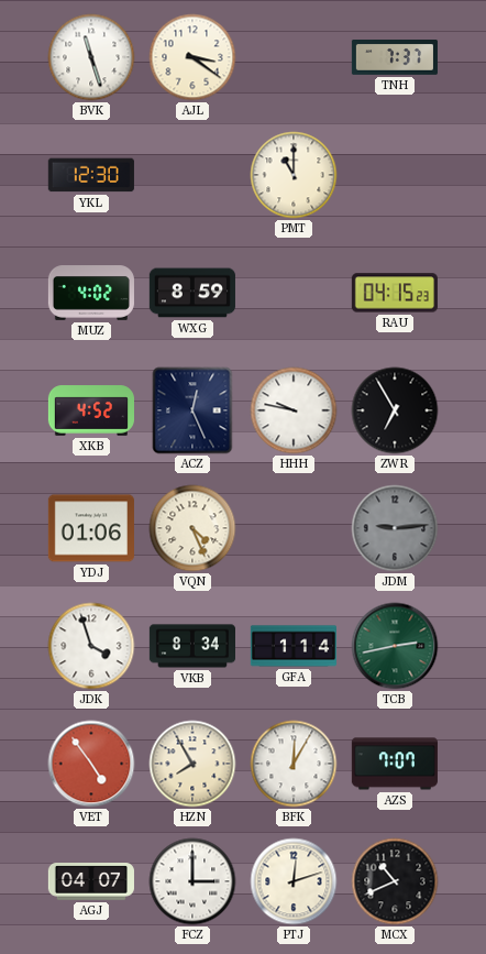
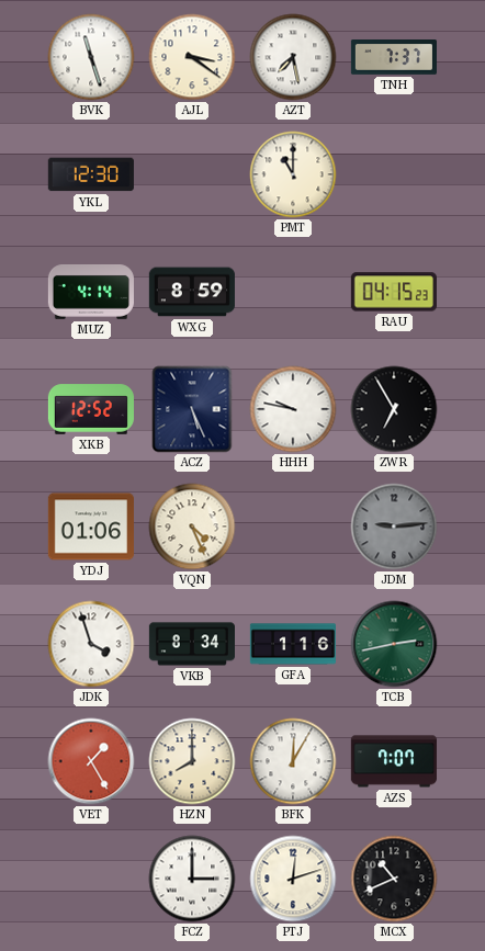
AZT: none -> 7:28
MUZ: 4:02 -> 4:14
XKB: 4:52 -> 12:52
ACZ: 12:26 -> 5:26
GFA: 1:14 -> 1:16
VET: 4:54 -> 1:25
HZN: 7:55 -> 8:00
AGJ: 04:07 -> none
